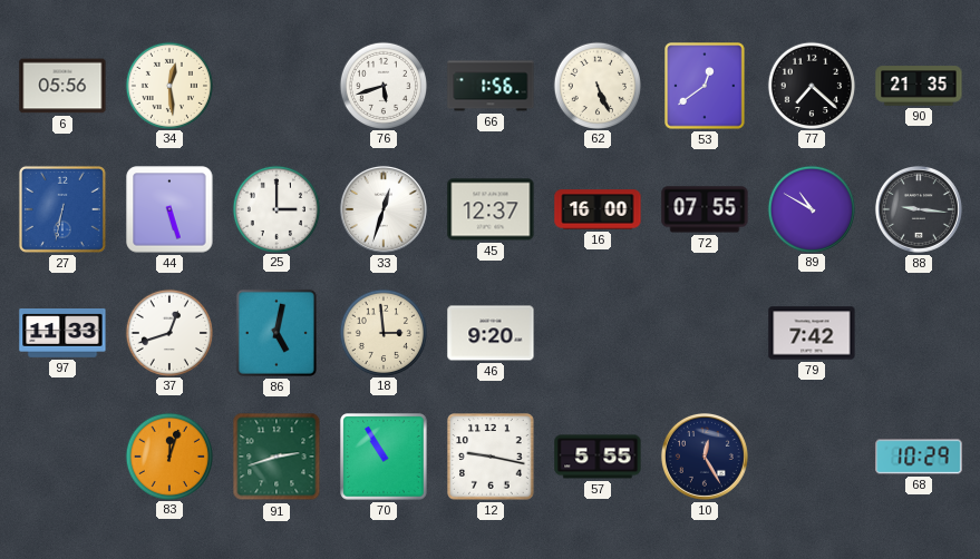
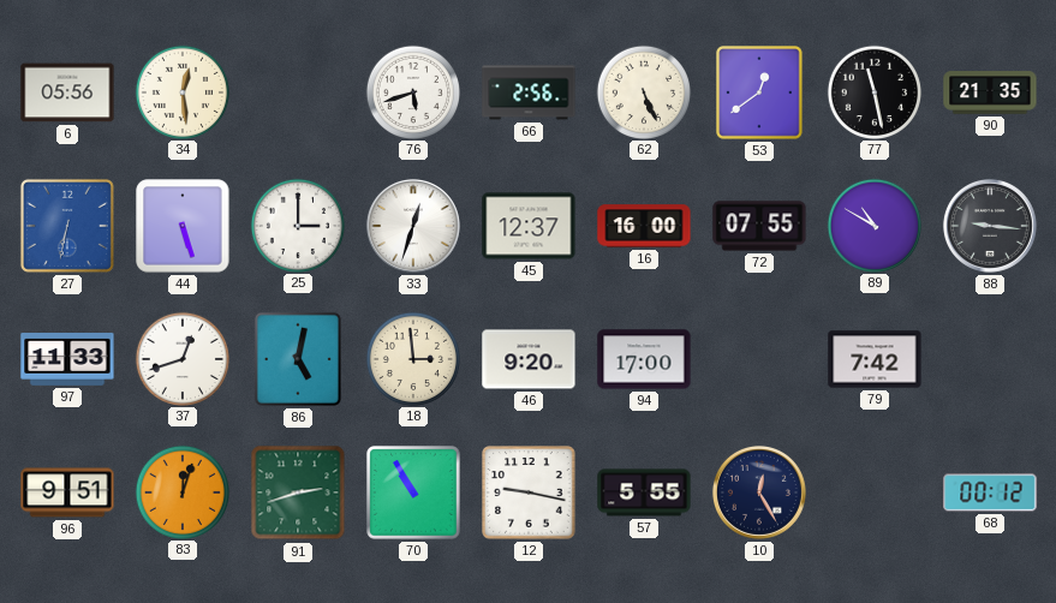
66: 1:56 -> 2:56
77: 7:22 -> 11:28
94: none -> 17:00
96: none -> 9:51
68: 10:29 -> 00:12
